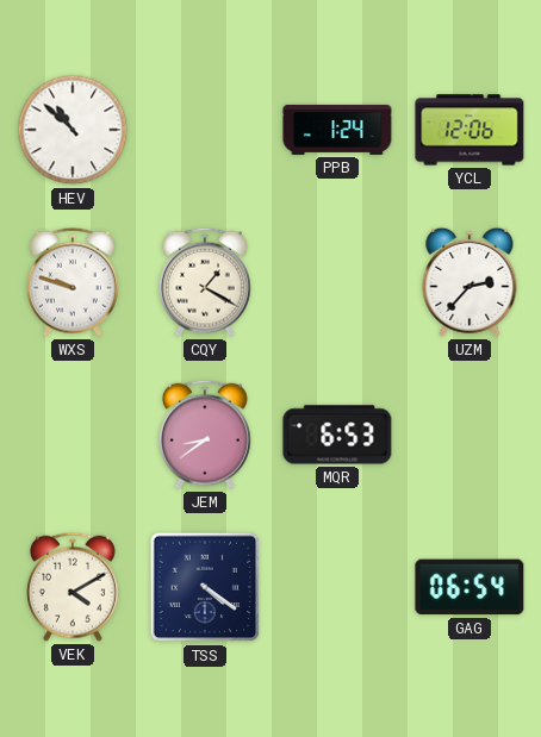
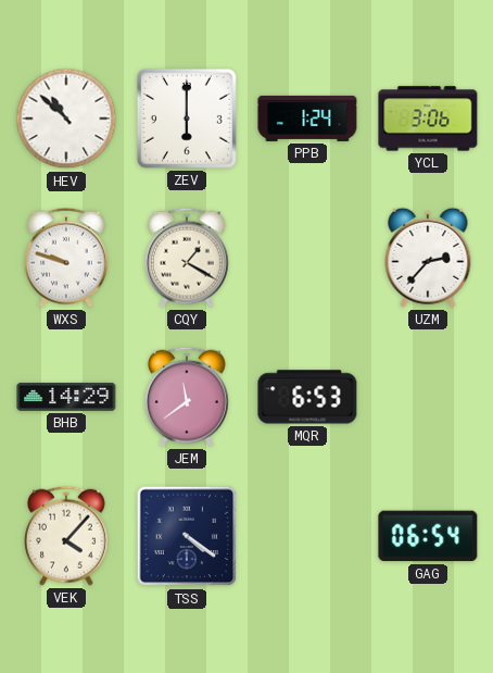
ZEV: none -> 6:00
YCL: 12:06 -> 3:06
BHB: none -> 14:29
JEM: 8:39 -> 11:39
VEK: 4:10 -> 4:07
